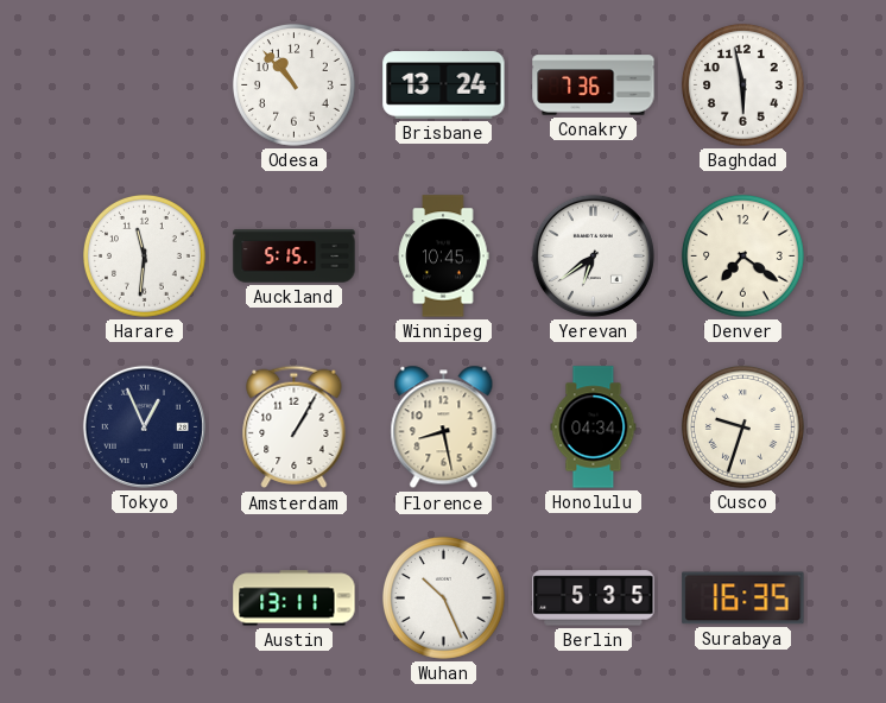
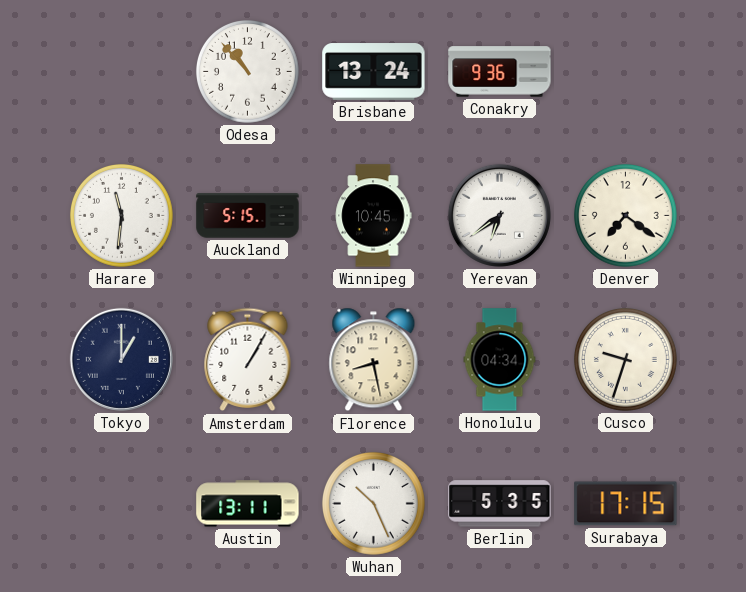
Conakry: 7:36 -> 9:36
Baghdad: 5:58 -> none
Tokyo: 12:56 -> 1:00
Surabaya: 16:35 -> 17:15
